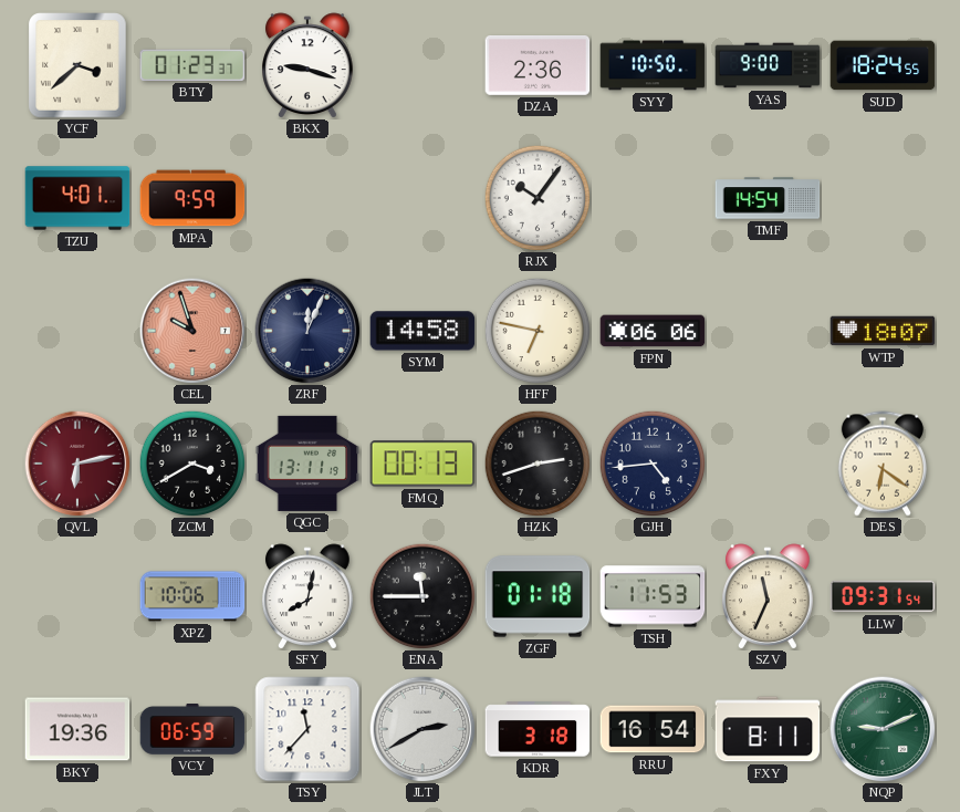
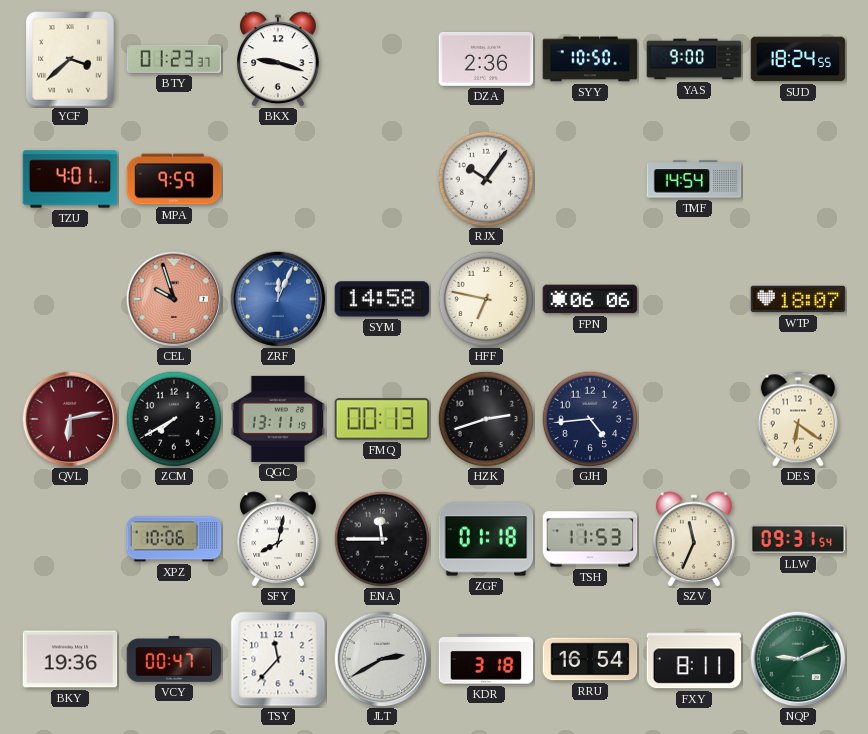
ZRF dial: navy -> blue
ZCM: 3:40 -> 7:40
VCY: 06:59 -> 00:47
